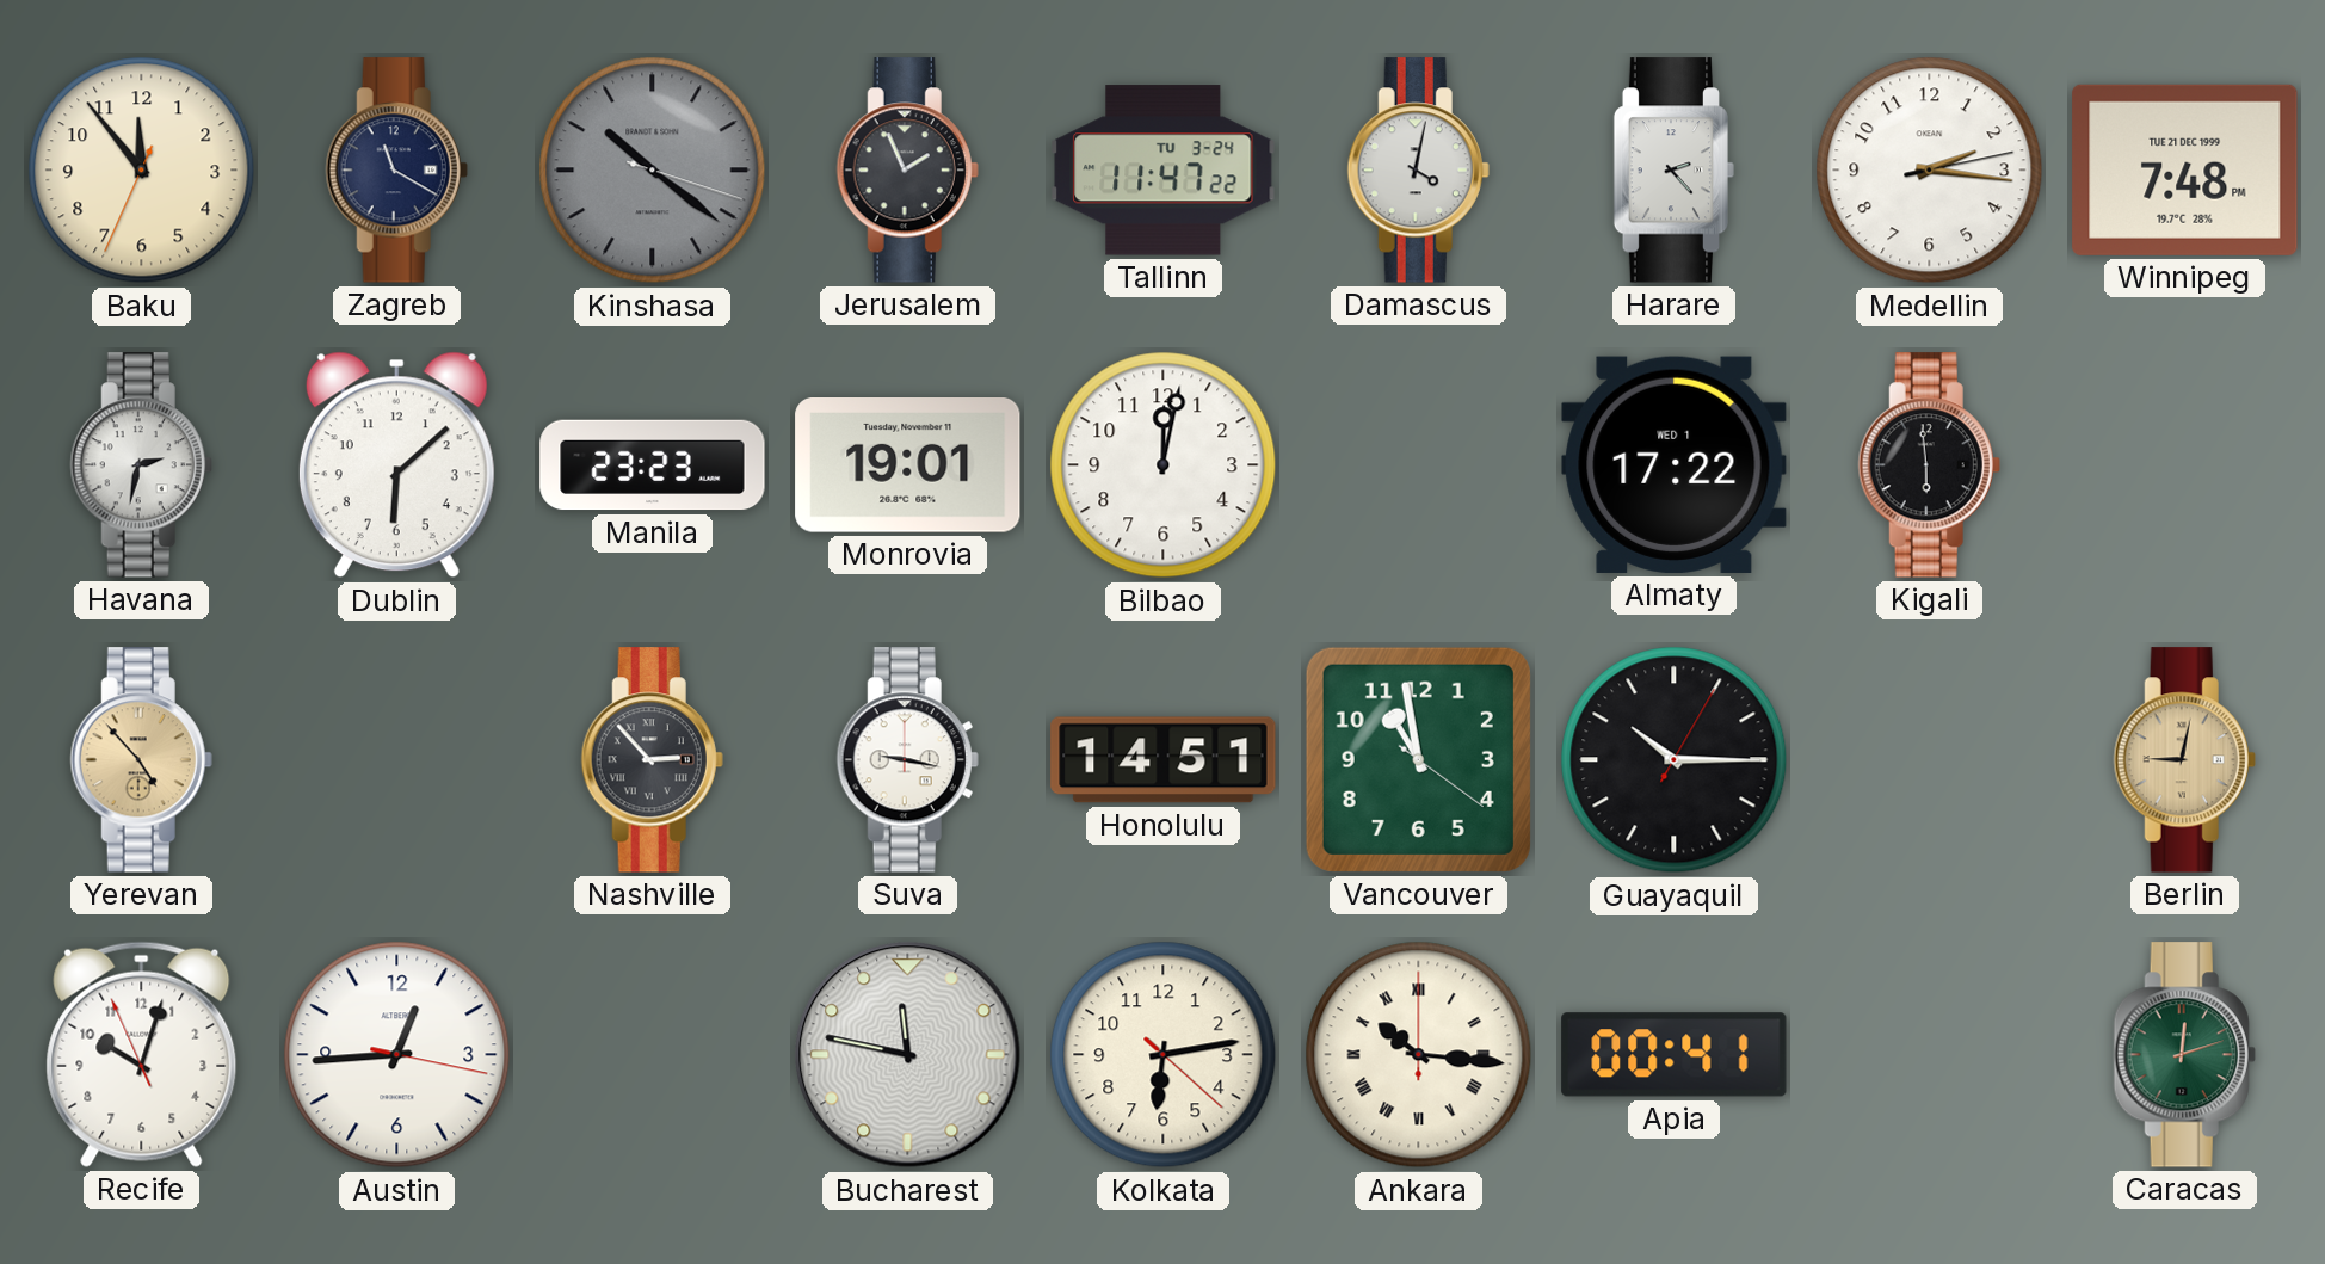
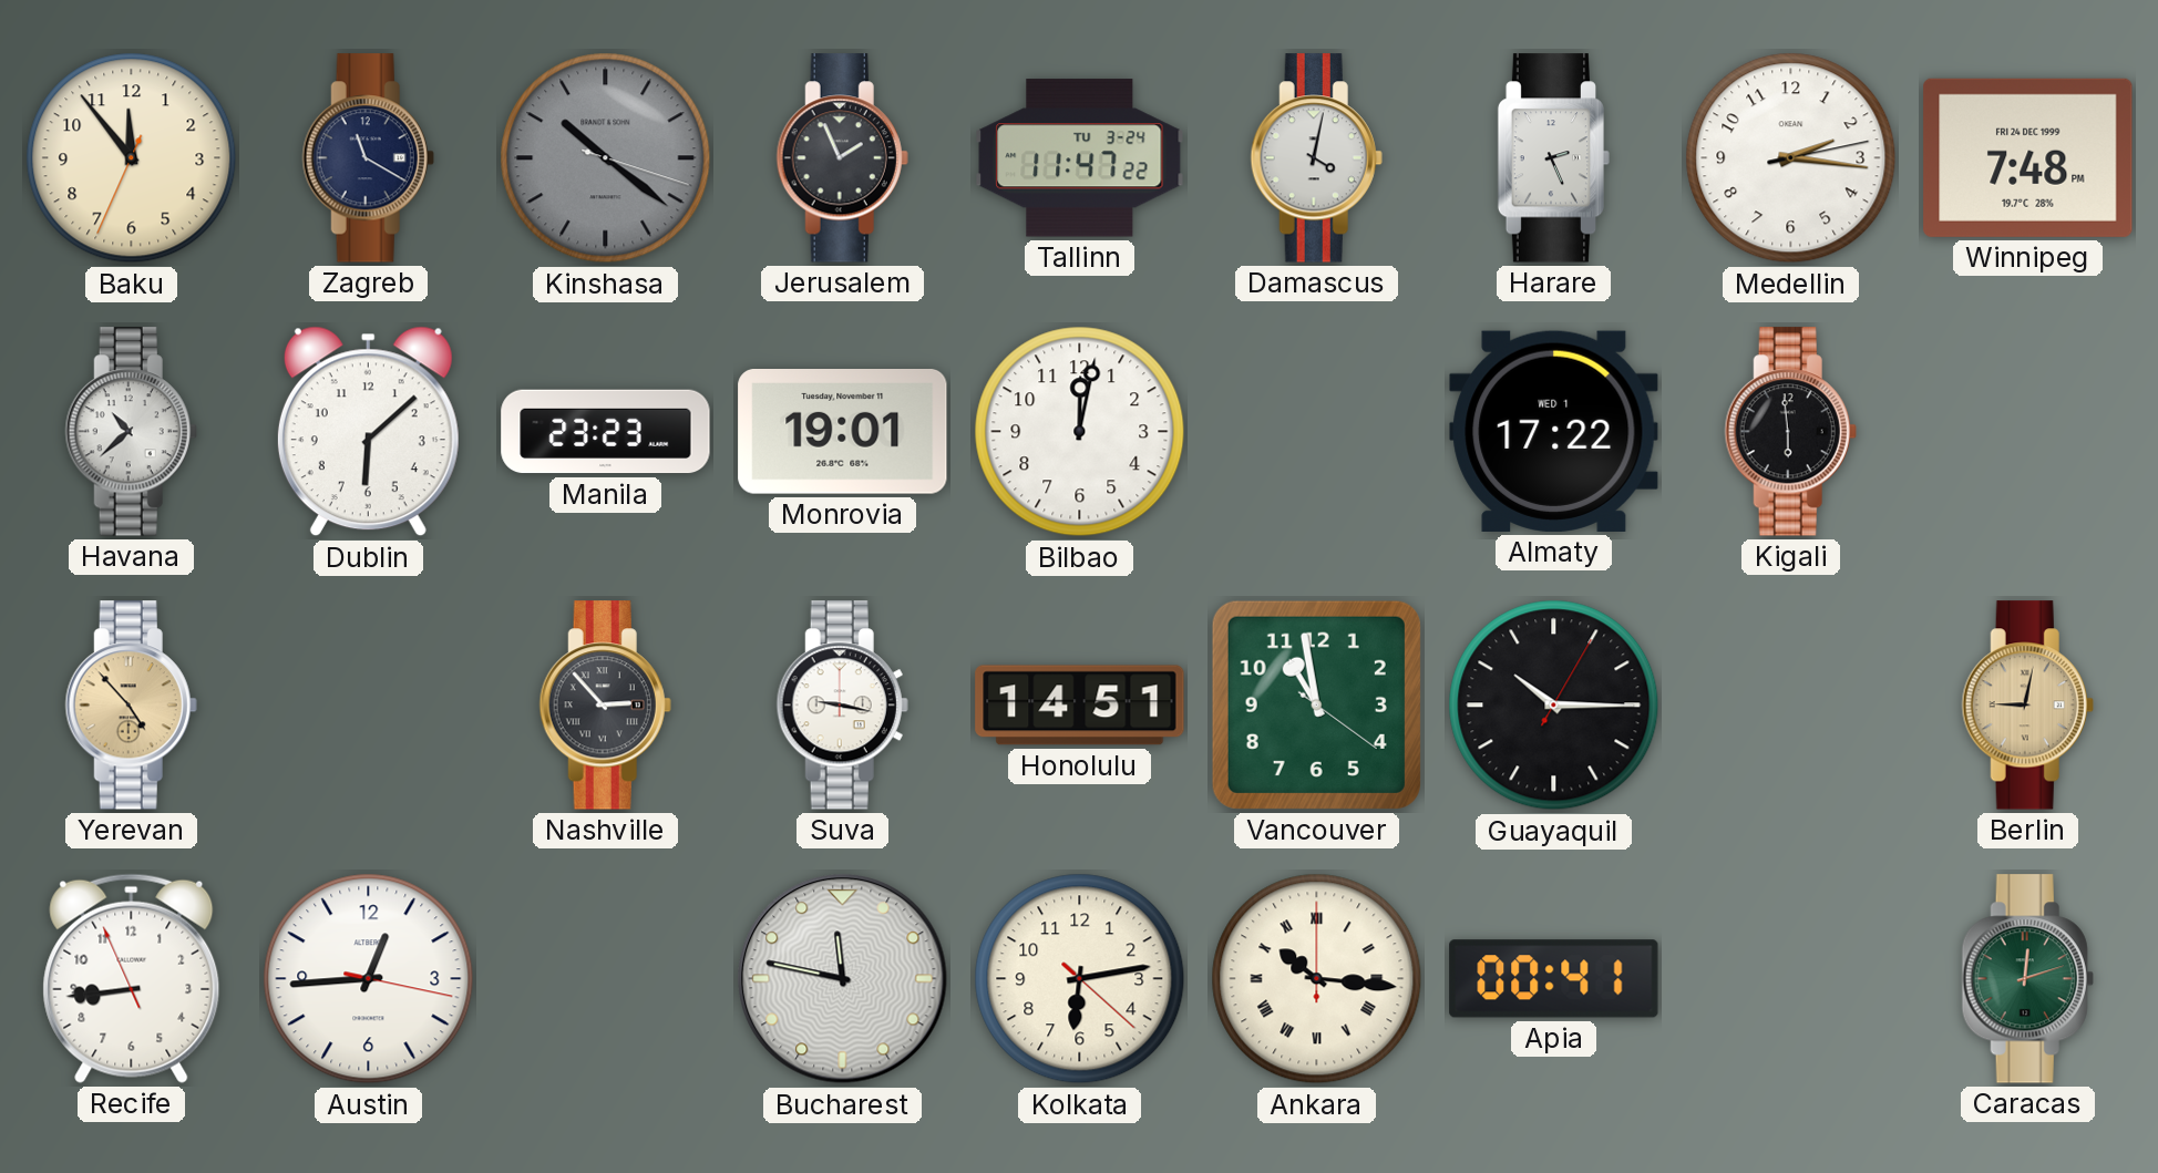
Harare: 2:23 -> 2:26
Winnipeg date: TUE 21 DEC 1999 -> FRI 24 DEC 1999
Havana: 2:32 -> 10:38
Recife: 10:02 -> 8:43
